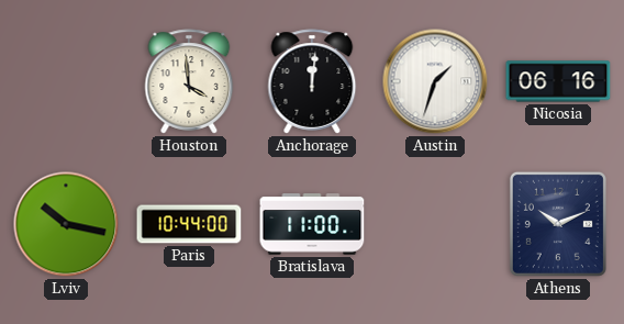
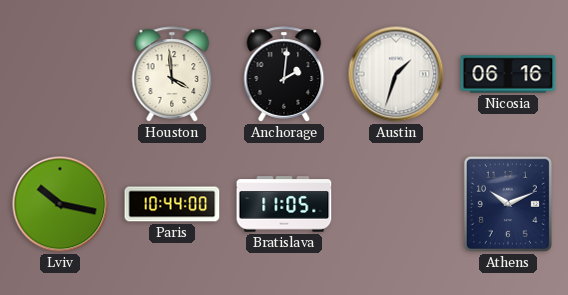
Anchorage: 12:01 -> 2:01
Bratislava: 11:00 -> 11:05
